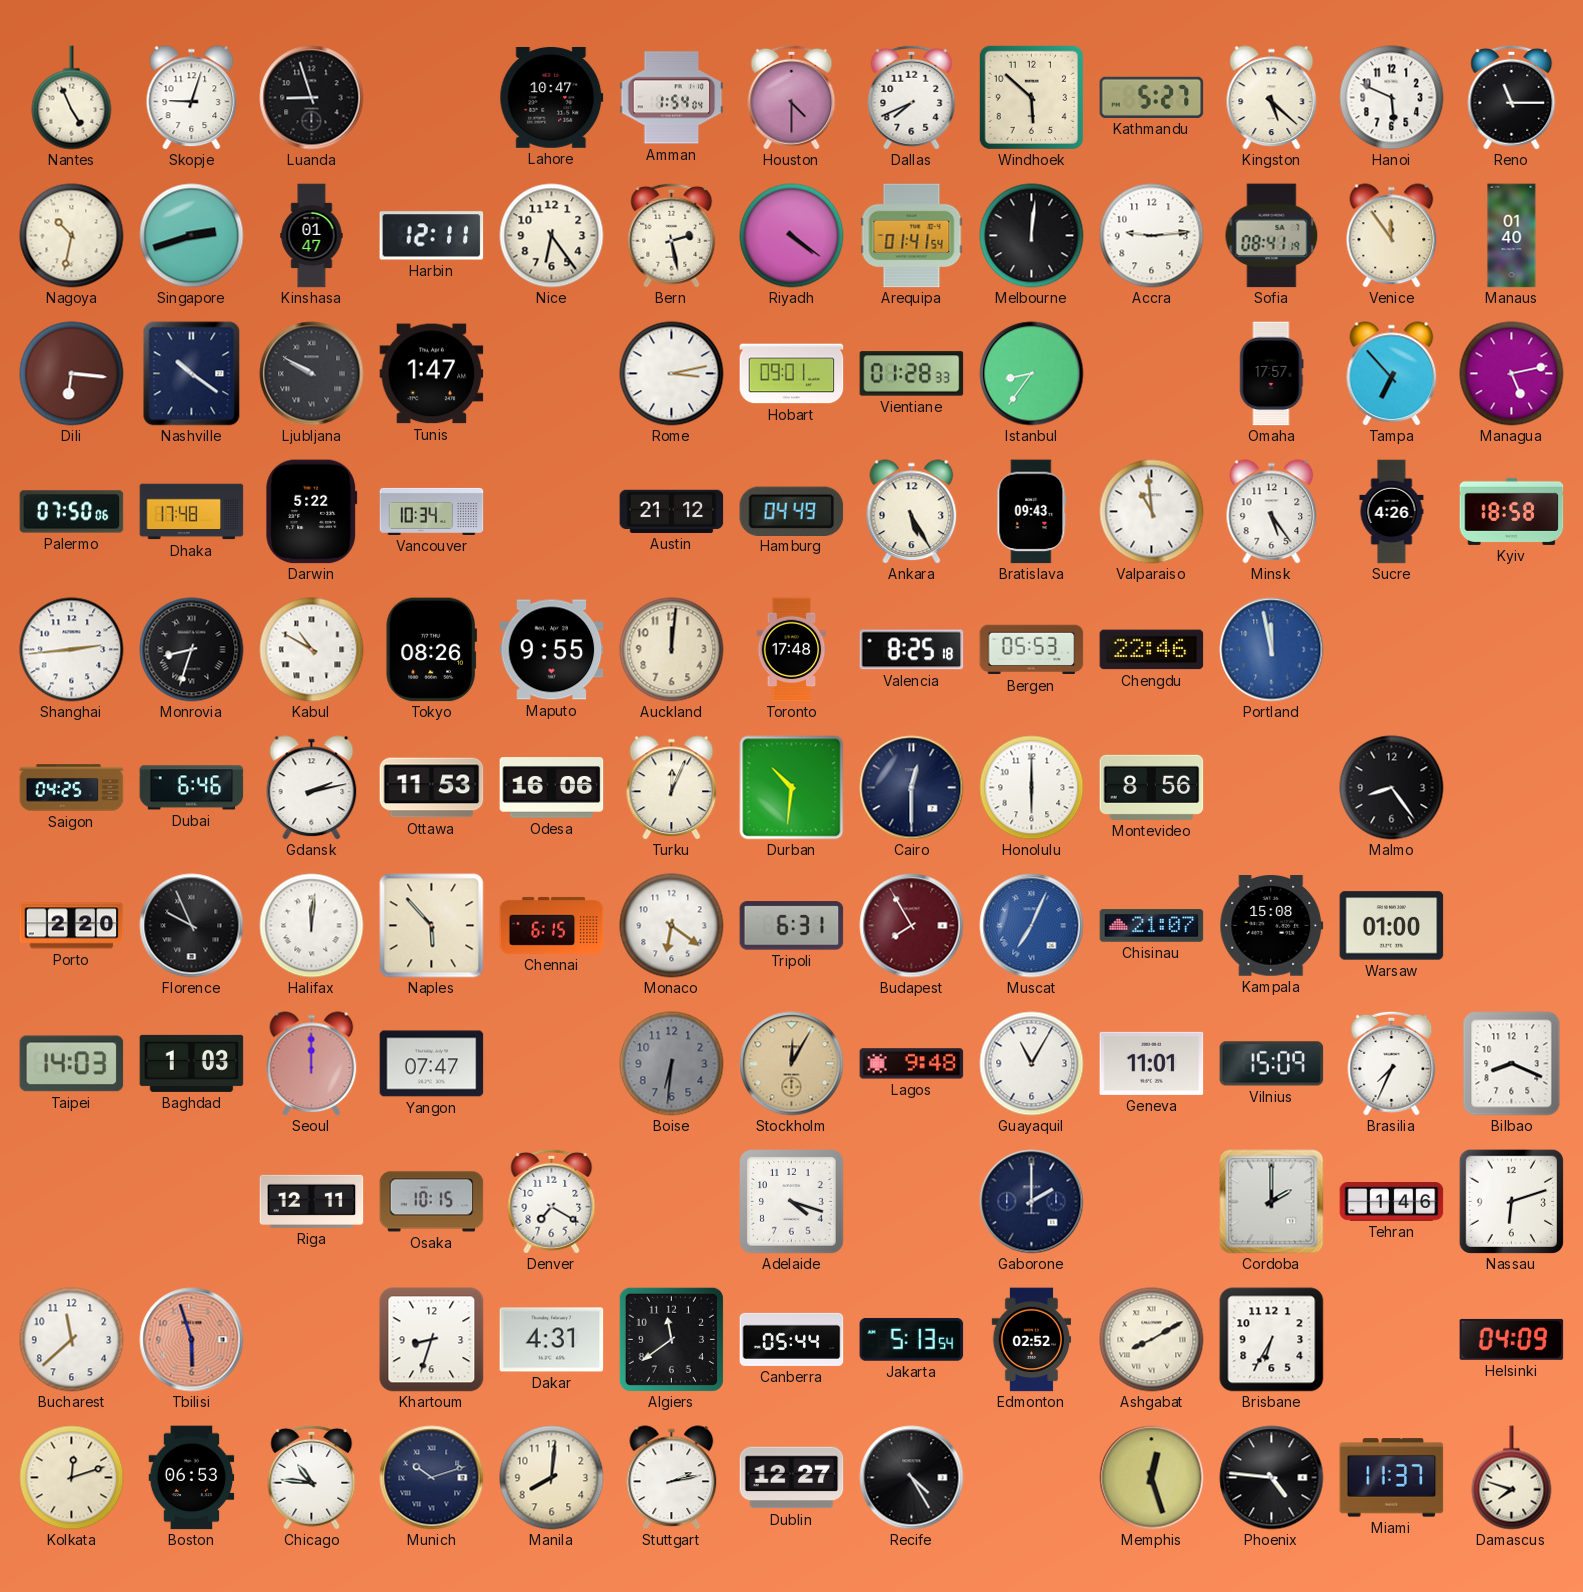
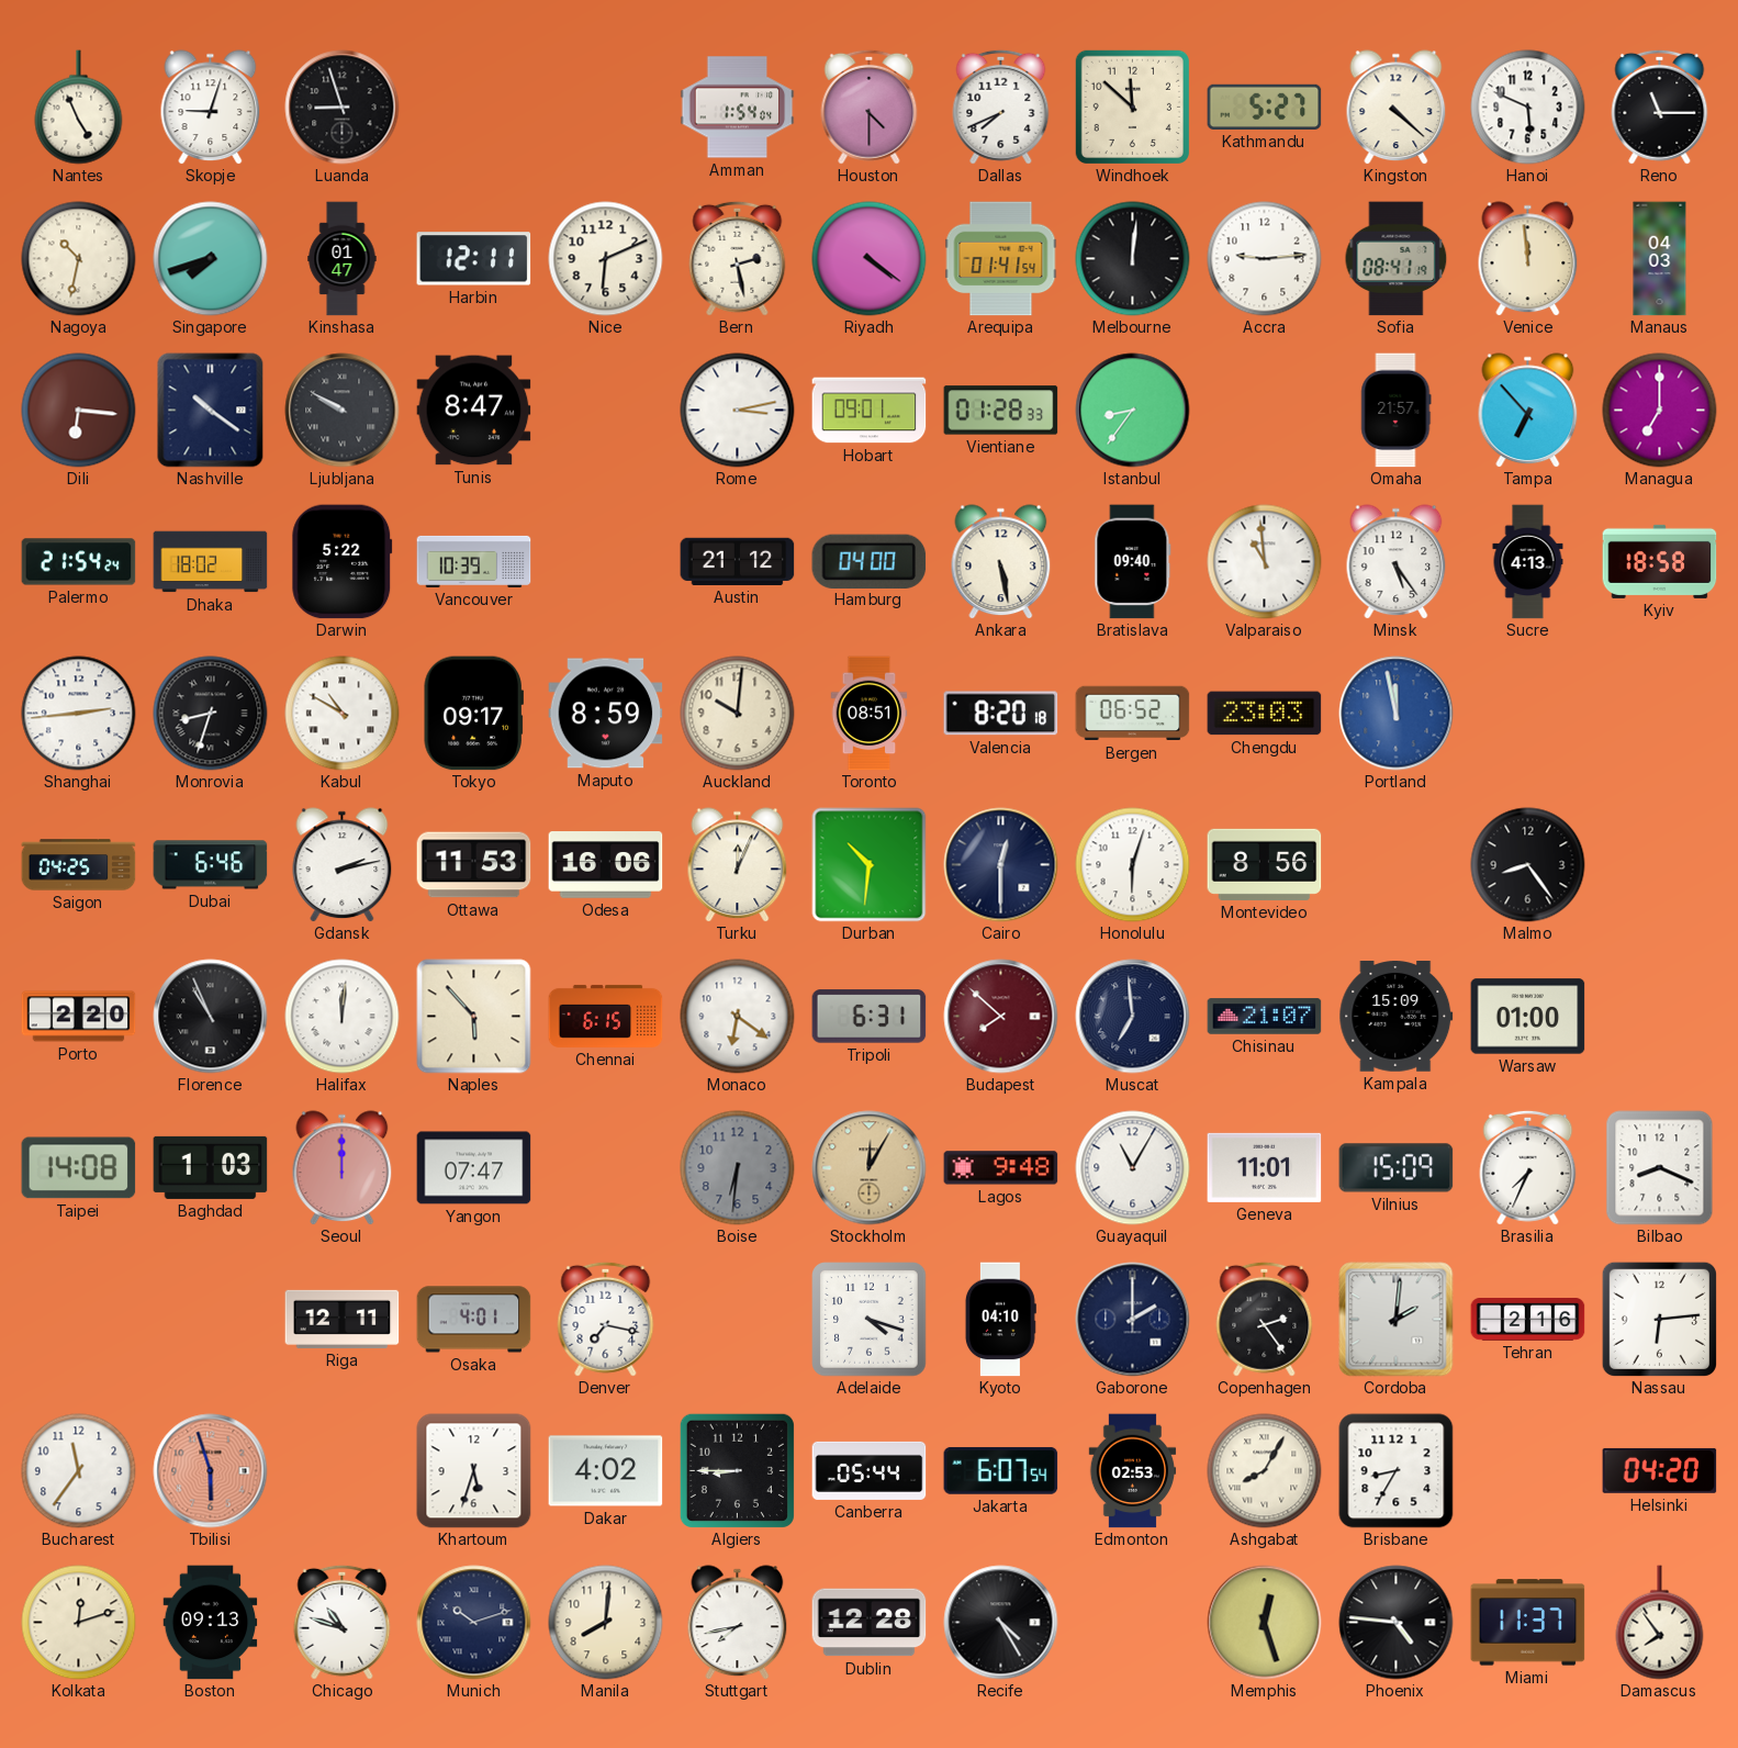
Lahore: 10:47 -> none
Windhoek: 5:52 -> 11:52
Kingston: 5:22 -> 4:22
Singapore: 2:42 -> 7:42
Nice: 6:24 -> 6:11
Venice: 11:54 -> 11:59
Manaus: 01:40 -> 04:03
Tunis: 1:47 -> 8:47
Omaha: 17:57 -> 21:57
Managua: 5:13 -> 7:00
Palermo: 07:50 -> 21:54
Dhaka: 17:48 -> 18:02
Vancouver: 10:34 -> 10:39
Hamburg: 04:49 -> 04:00
Ankara: 5:25 -> 5:28
Bratislava: 09:43 -> 09:40
Sucre: 4:26 -> 4:13
Tokyo: 08:26 -> 09:17
Maputo: 9:55 -> 8:59
Auckland: 12:01 -> 10:01
Toronto: 17:48 -> 08:51
Valencia: 8:25 -> 8:20
Bergen: 05:53 -> 06:52
Chengdu: 22:46 -> 23:03
Honolulu: 6:00 -> 6:03
Florence: 9:56 -> 10:56
Budapest: 7:55 -> 7:52
Muscat: 7:04 -> 6:59
Muscat dial: blue -> navy
Kampala: 15:08 -> 15:09
Taipei: 14:03 -> 14:08
Osaka: 10:15 -> 4:01
Denver: 7:20 -> 7:17
Kyoto: none -> 04:10
Copenhagen: none -> 2:24
Cordoba: 2:00 -> 2:01
Tehran: 1:46 -> 2:16
Nassau: 6:12 -> 6:14
Bucharest: 11:38 -> 11:36
Khartoum: 8:33 -> 5:33
Dakar: 4:31 -> 4:02
Algiers: 11:39 -> 8:45
Jakarta: 5:13 -> 6:07
Edmonton: 02:52 -> 02:53
Ashgabat: 8:10 -> 8:05
Brisbane: 6:35 -> 8:35
Helsinki: 04:09 -> 04:20
Boston: 06:53 -> 09:13
Chicago: 10:46 -> 10:48
Stuttgart: 2:13 -> 7:43
Dublin: 12:27 -> 12:28
Damascus: 7:48 -> 7:54
